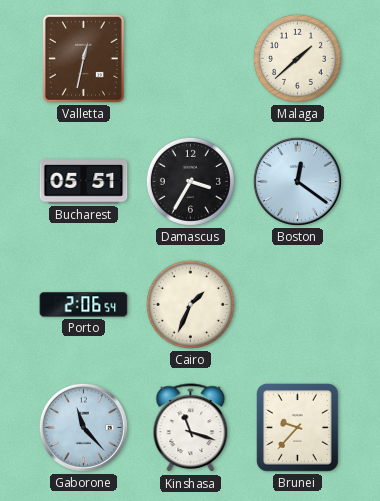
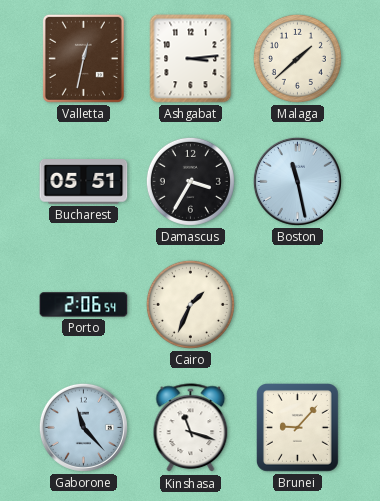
Ashgabat: none -> 3:14
Boston: 12:21 -> 11:28
Brunei: 9:37 -> 9:07
